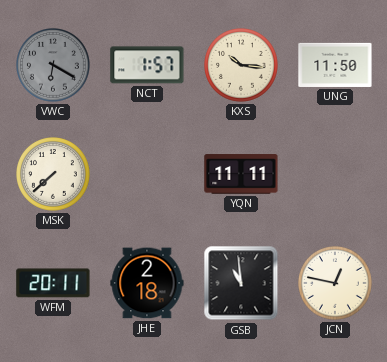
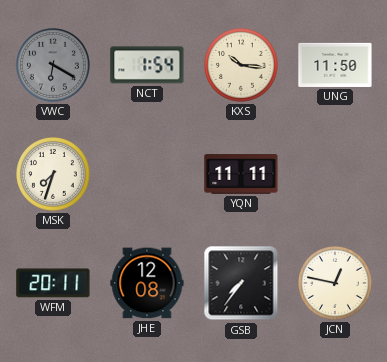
NCT: 1:57 -> 1:54
MSK: 7:38 -> 7:33
JHE: 2:18 -> 12:08
GSB: 10:59 -> 7:36
